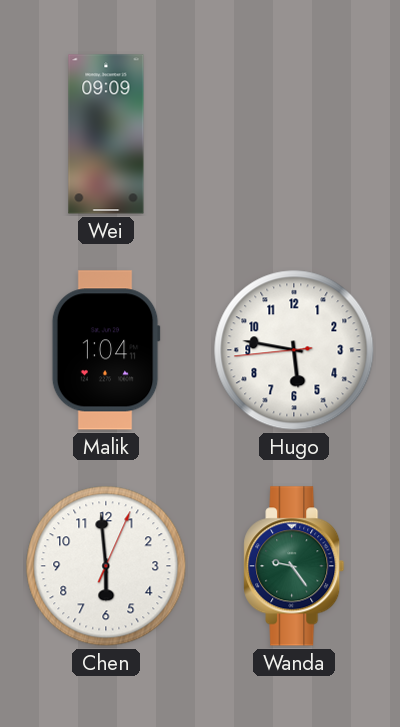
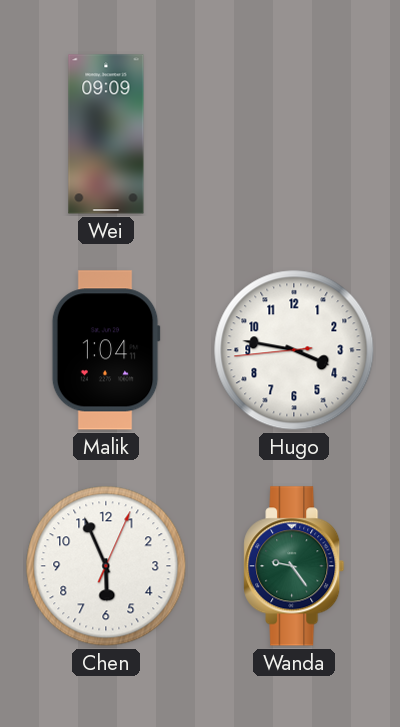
Hugo: 5:46 -> 3:46
Chen: 5:59 -> 5:56
